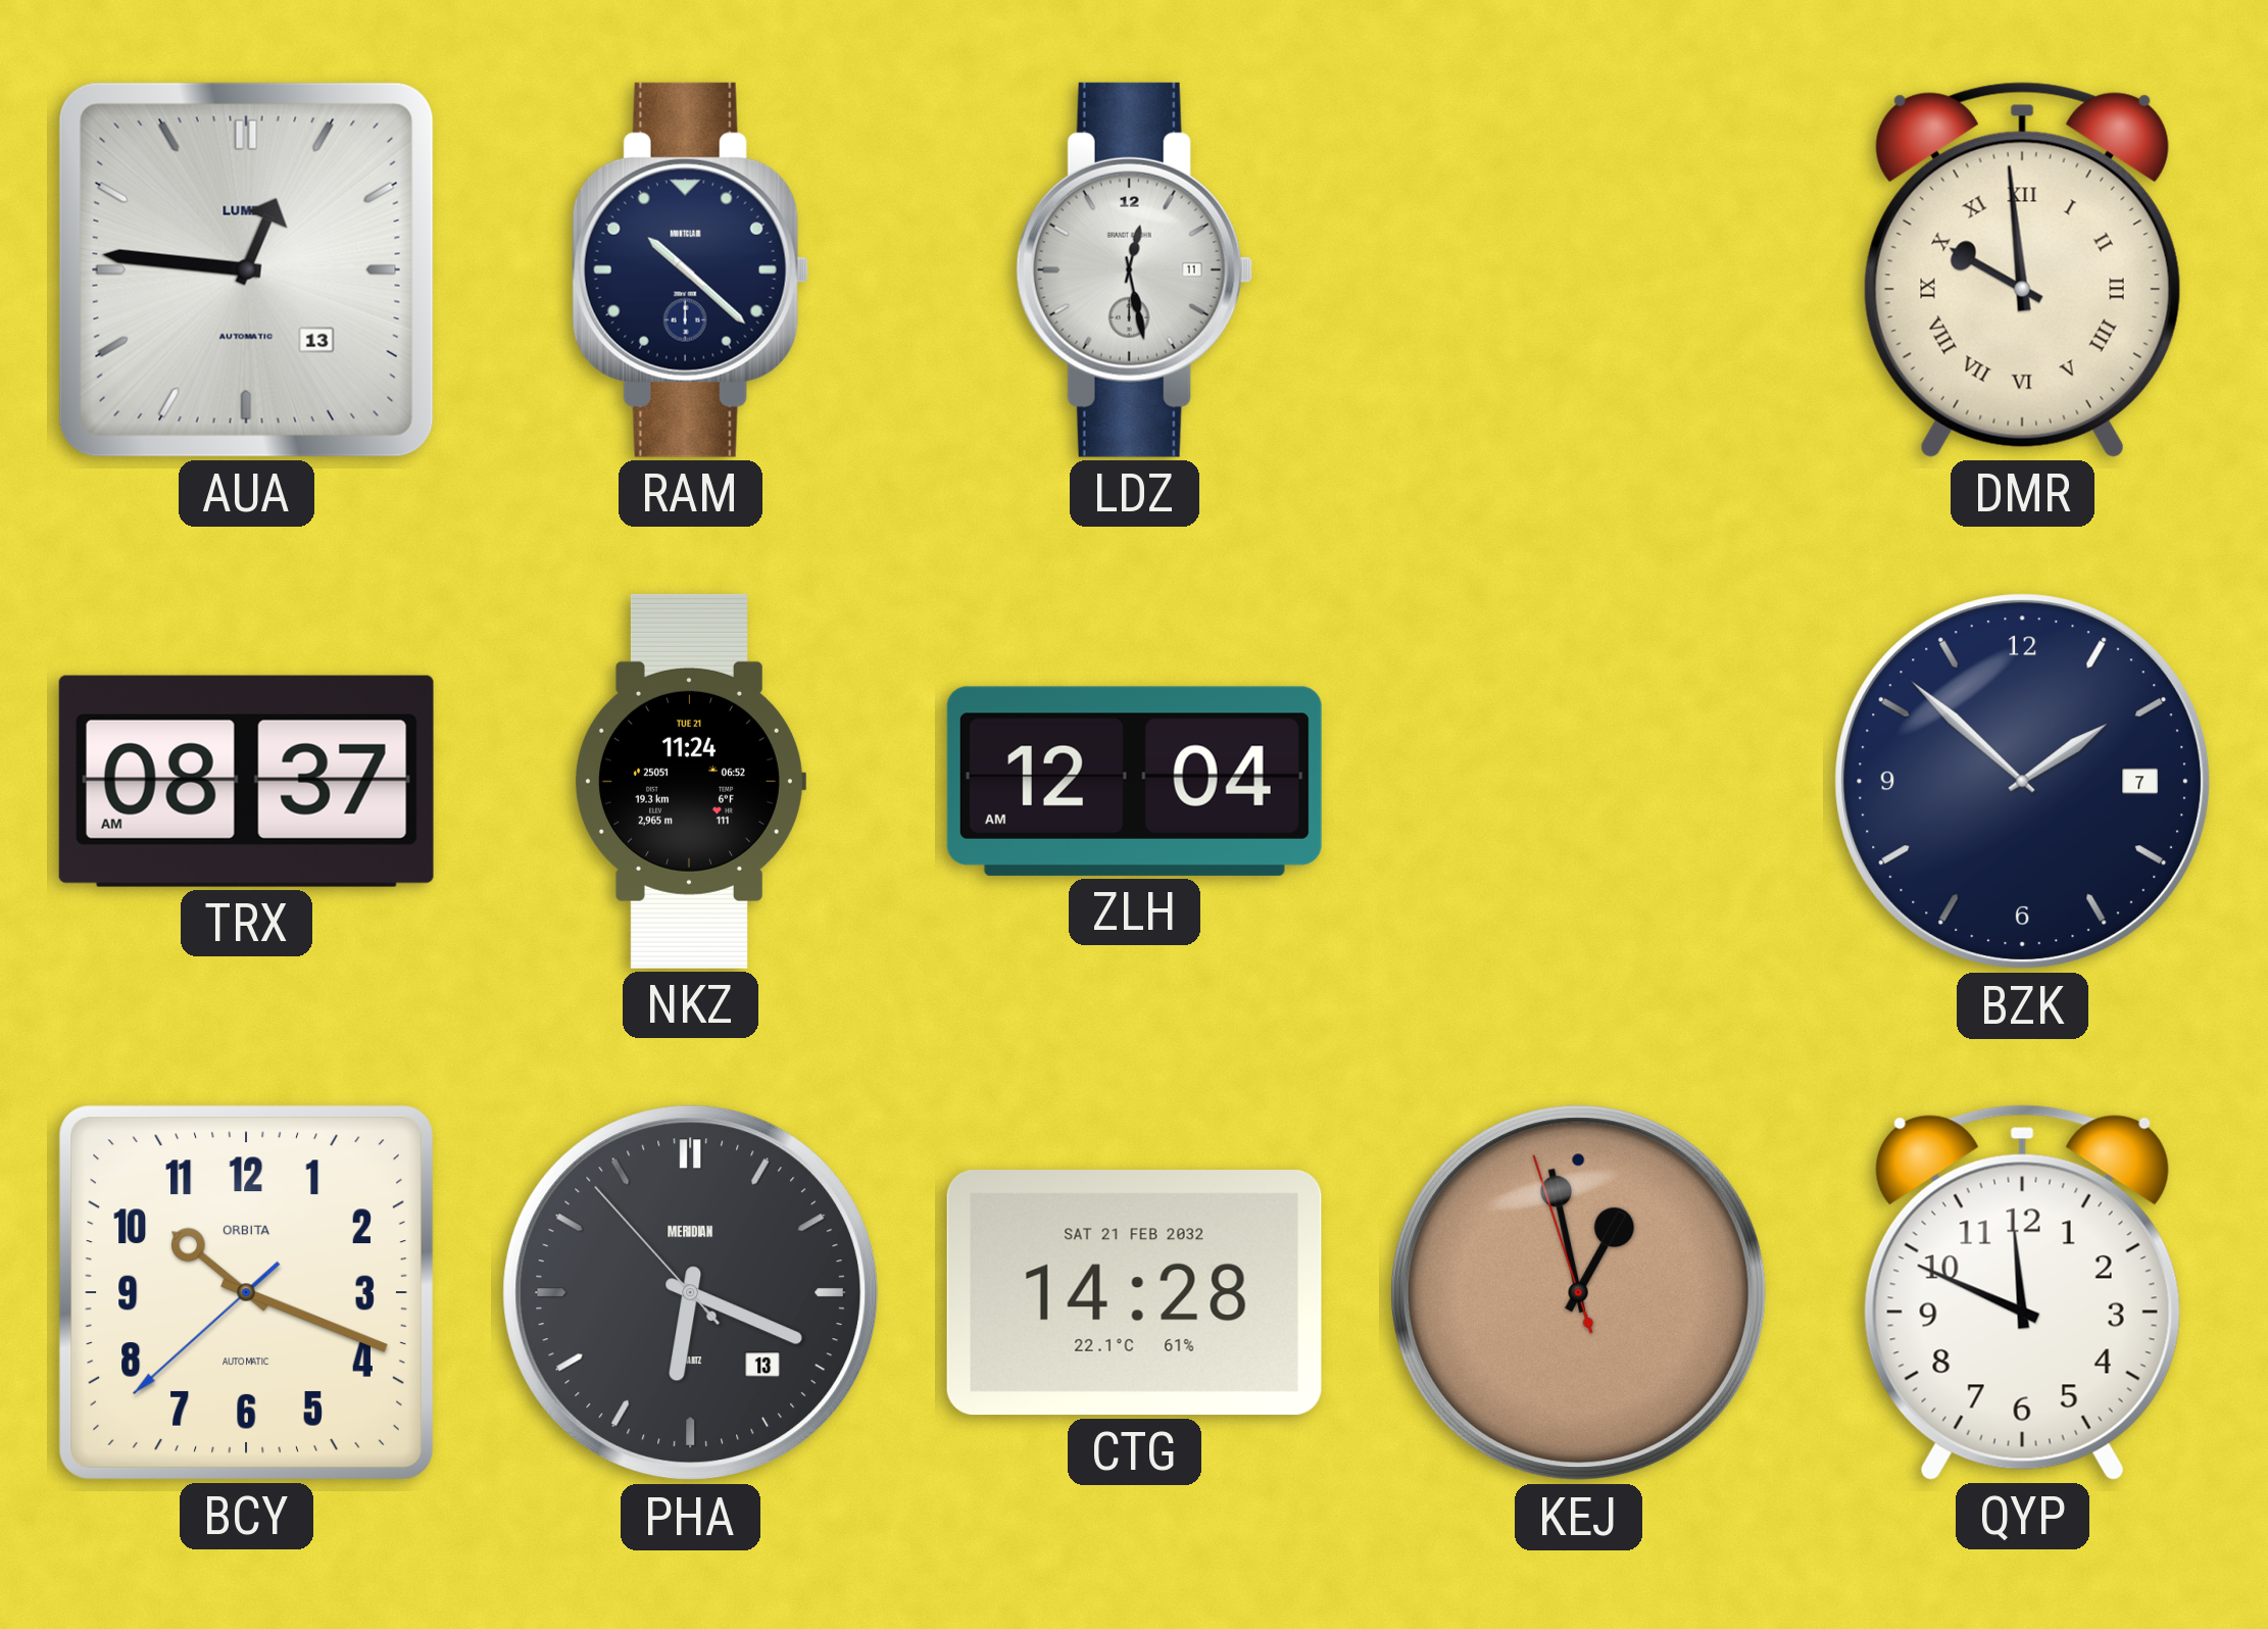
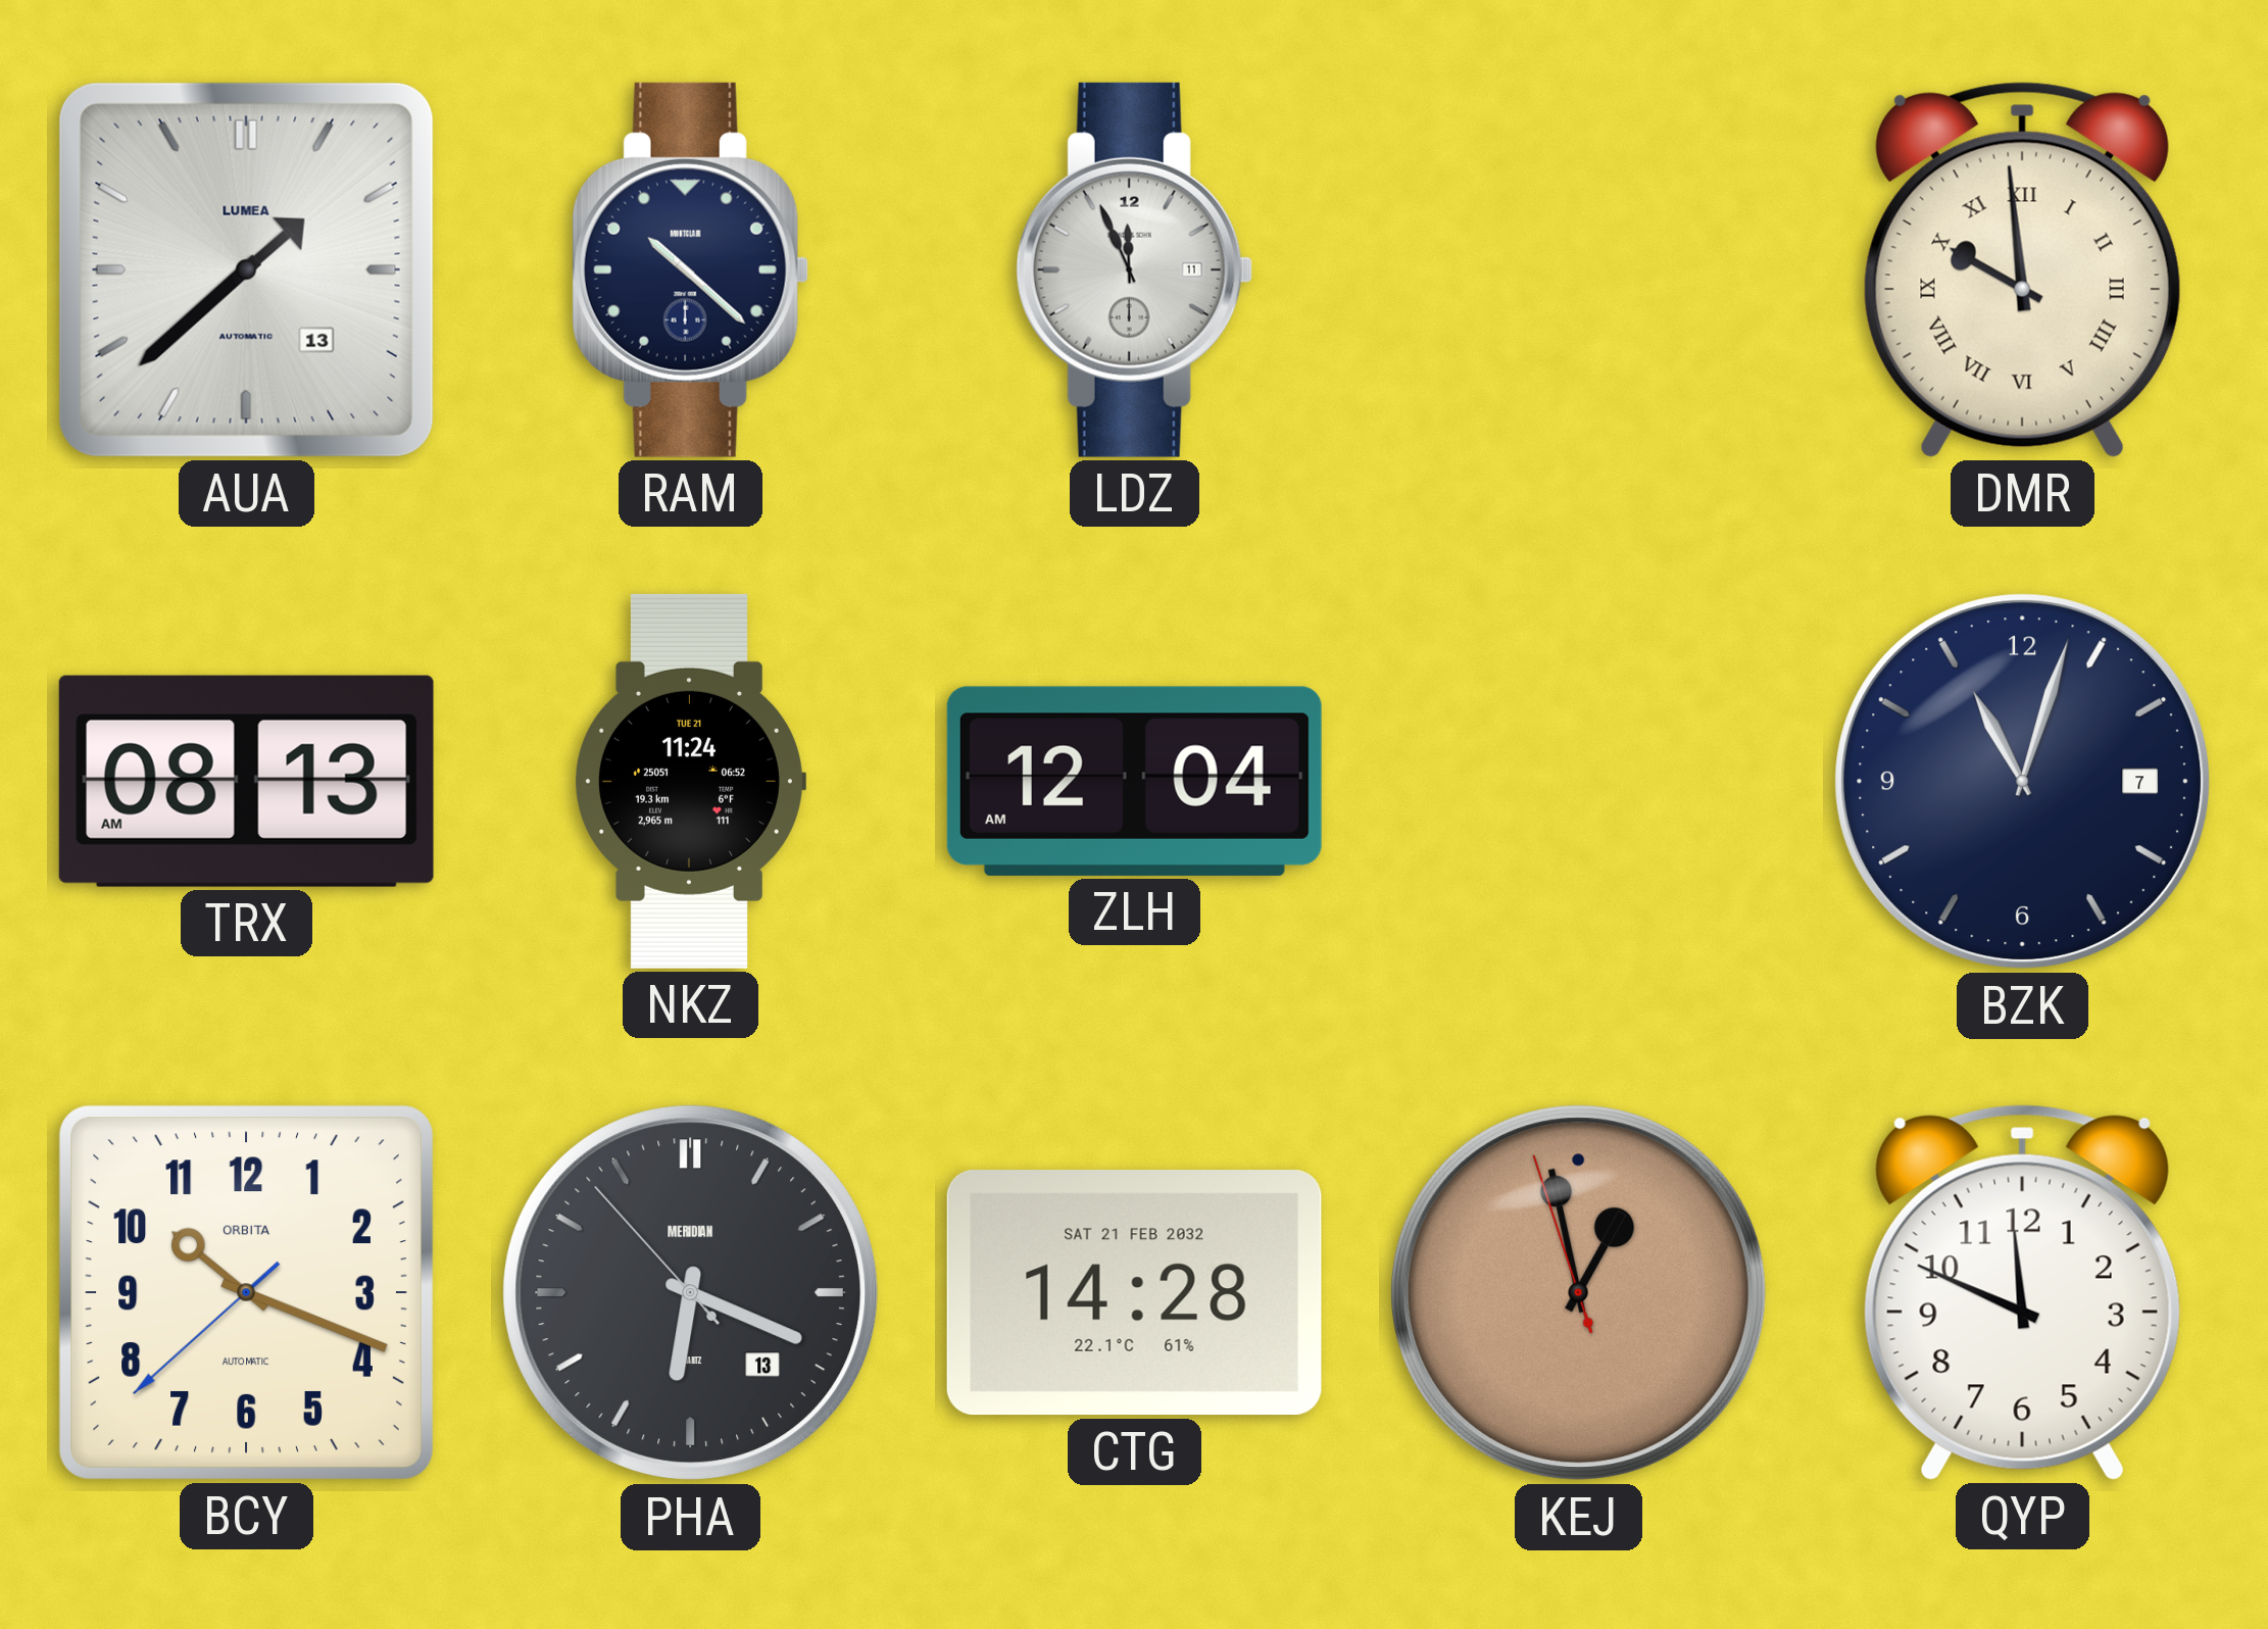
AUA: 12:46 -> 1:38
LDZ: 12:28 -> 11:56
TRX: 08:37 -> 08:13
BZK: 1:52 -> 11:03
